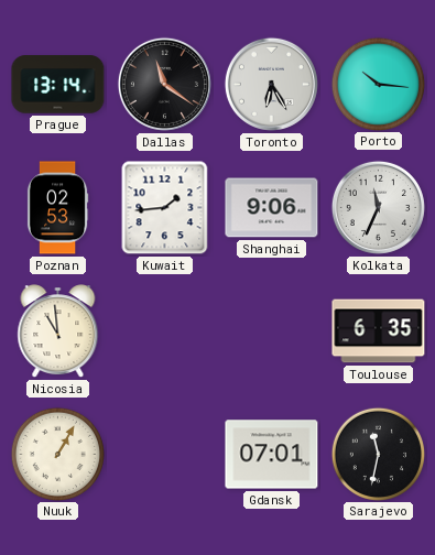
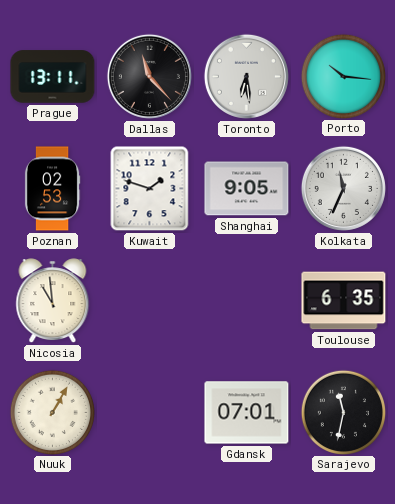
Prague: 13:14 -> 13:11
Dallas: 11:21 -> 11:23
Toronto: 6:25 -> 6:29
Kuwait: 1:44 -> 1:48
Shanghai: 9:06 -> 9:05
